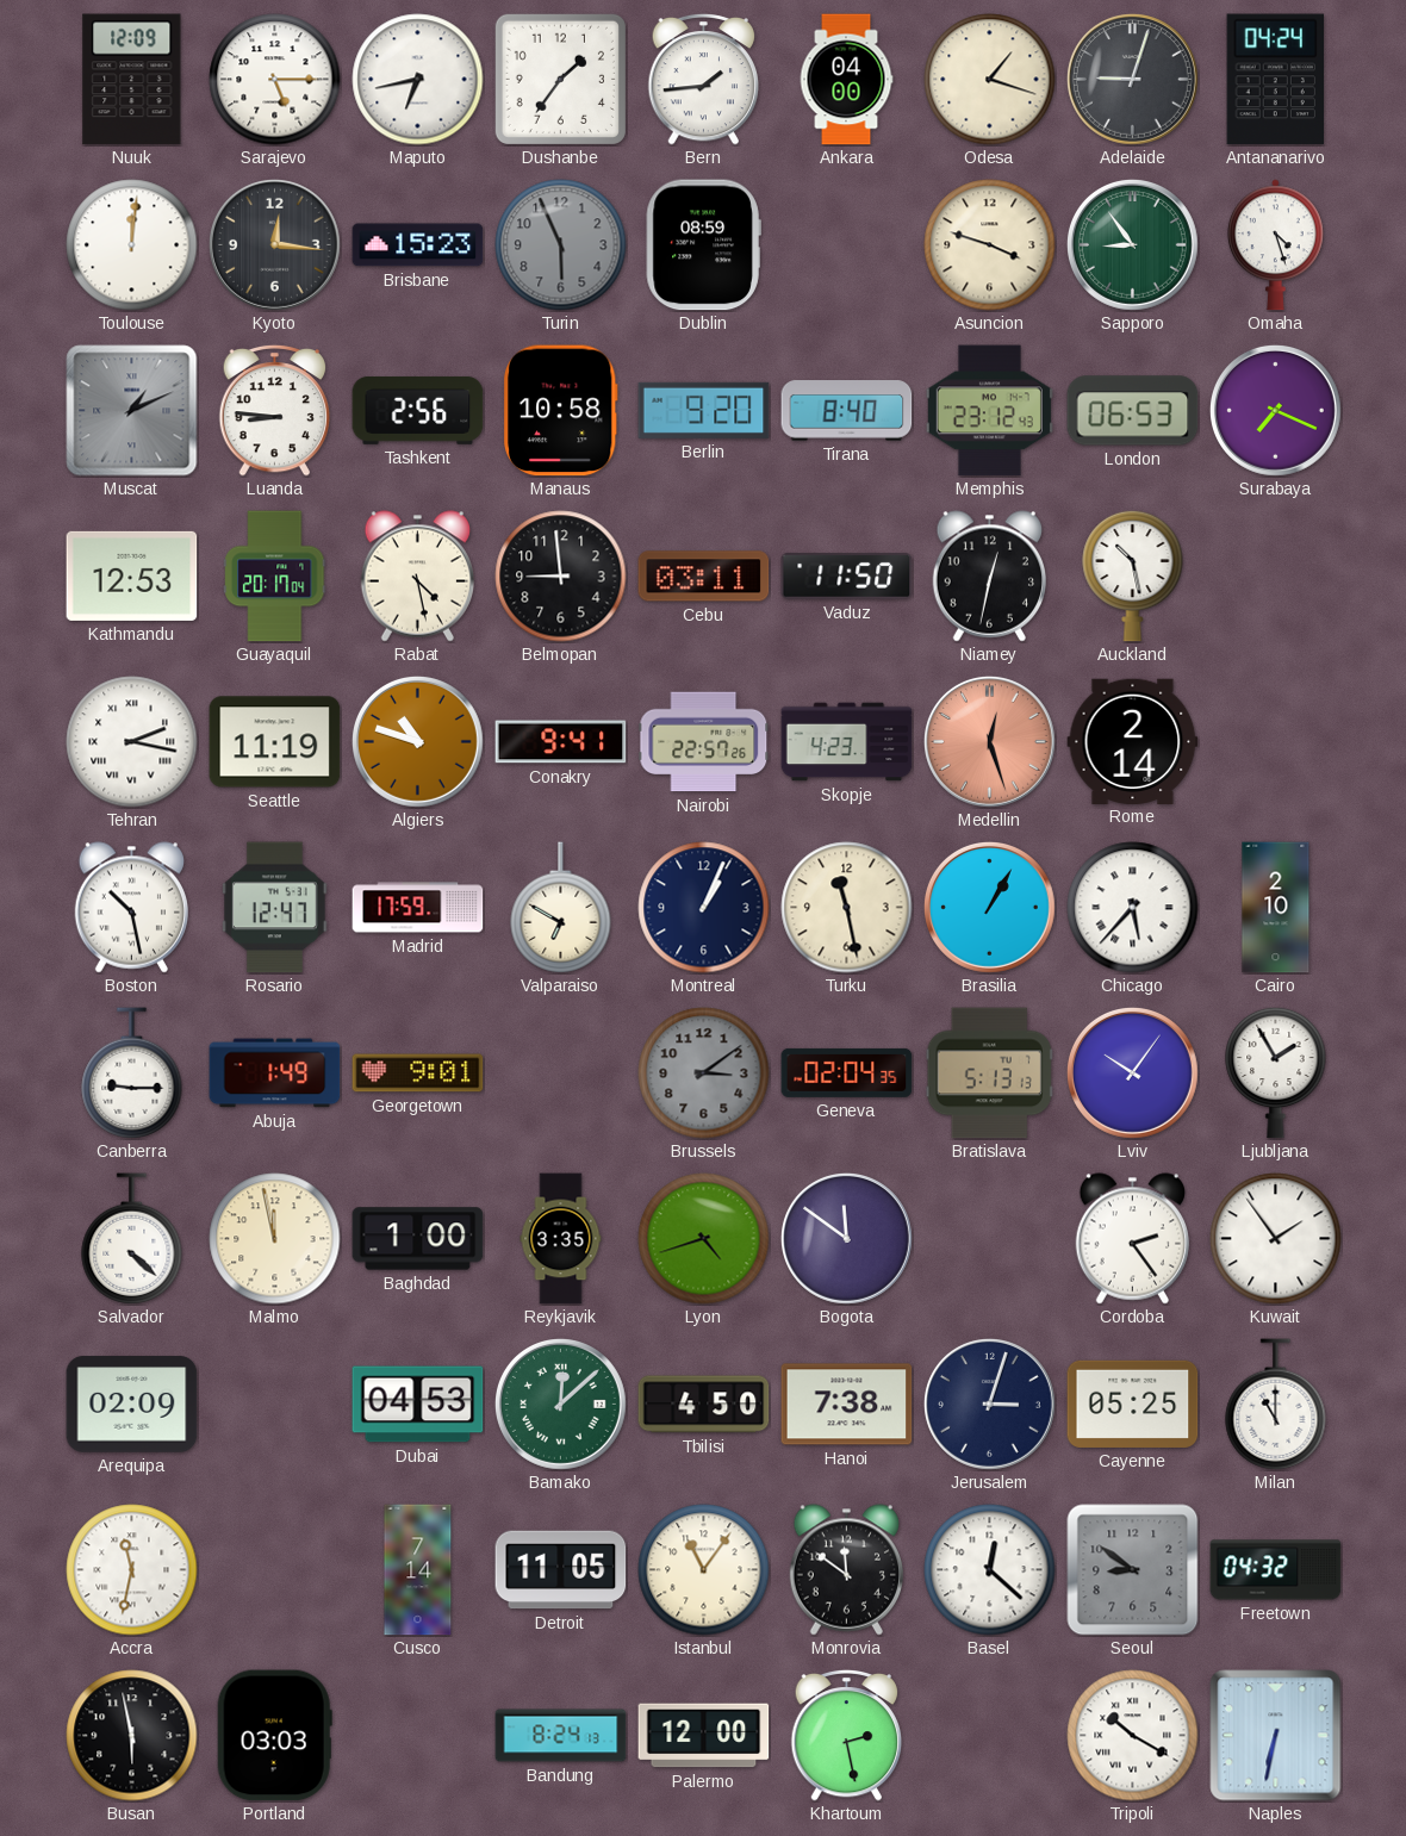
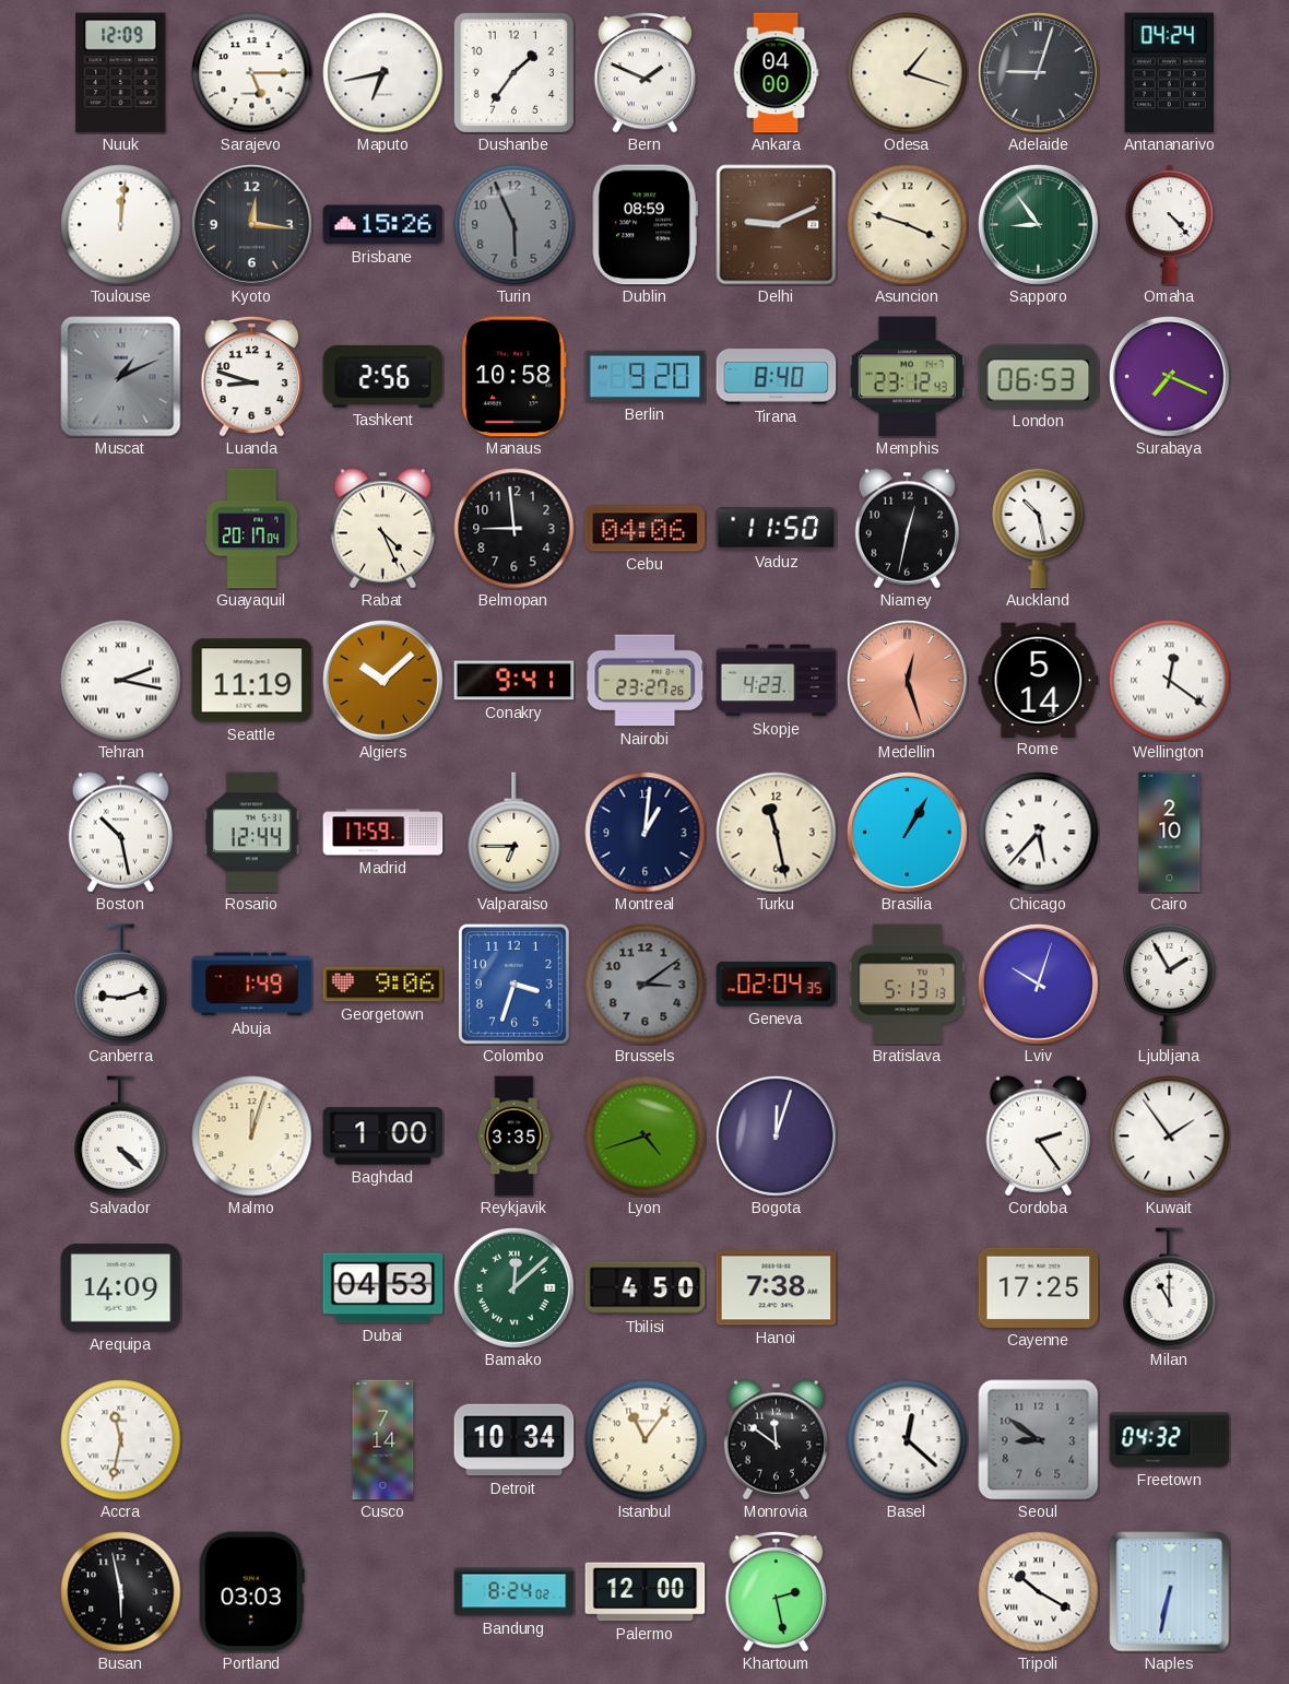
Bern: 1:44 -> 1:49
Brisbane: 15:23 -> 15:26
Delhi: none -> 9:11
Omaha: 4:27 -> 4:23
Luanda: 8:46 -> 8:48
Kathmandu: 12:53 -> none
Rabat: 4:28 -> 4:26
Cebu: 03:11 -> 04:06
Algiers: 10:48 -> 10:08
Nairobi: 22:57 -> 23:27
Rome: 2:14 -> 5:14
Wellington: none -> 12:21
Rosario: 12:47 -> 12:44
Valparaiso: 6:50 -> 6:45
Montreal: 1:04 -> 1:01
Canberra: 9:15 -> 9:12
Georgetown: 9:01 -> 9:06
Colombo: none -> 3:33
Lviv: 10:06 -> 10:03
Malmo: 11:58 -> 12:03
Bogota: 11:51 -> 12:03
Arequipa: 02:09 -> 14:09
Jerusalem: 3:03 -> none
Cayenne: 05:25 -> 17:25
Detroit: 11:05 -> 10:34
Bandung: 8:24:13 -> 8:24:02
